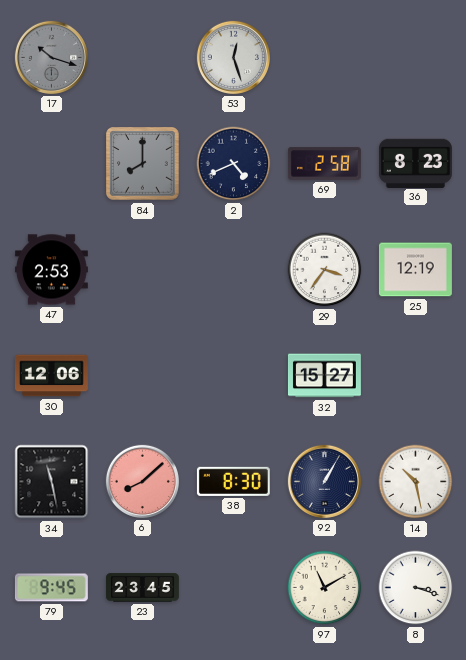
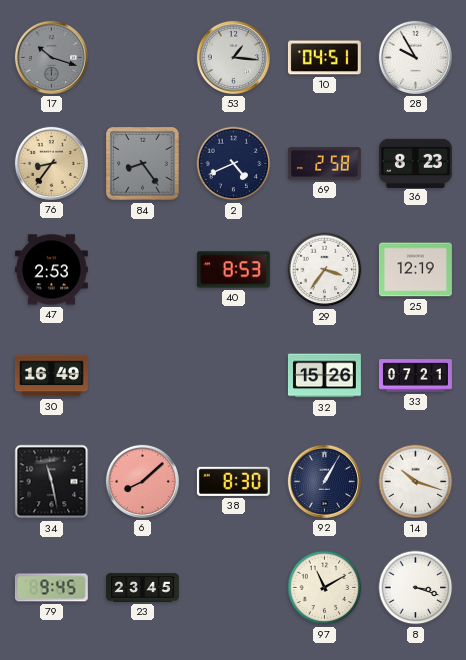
53: 12:27 -> 1:16
10: none -> 04:51
28: none -> 9:55
76: none -> 8:36
84: 8:00 -> 8:24
40: none -> 8:53
30: 12:06 -> 16:49
32: 15:27 -> 15:26
33: none -> 07:21
14: 10:28 -> 10:18
